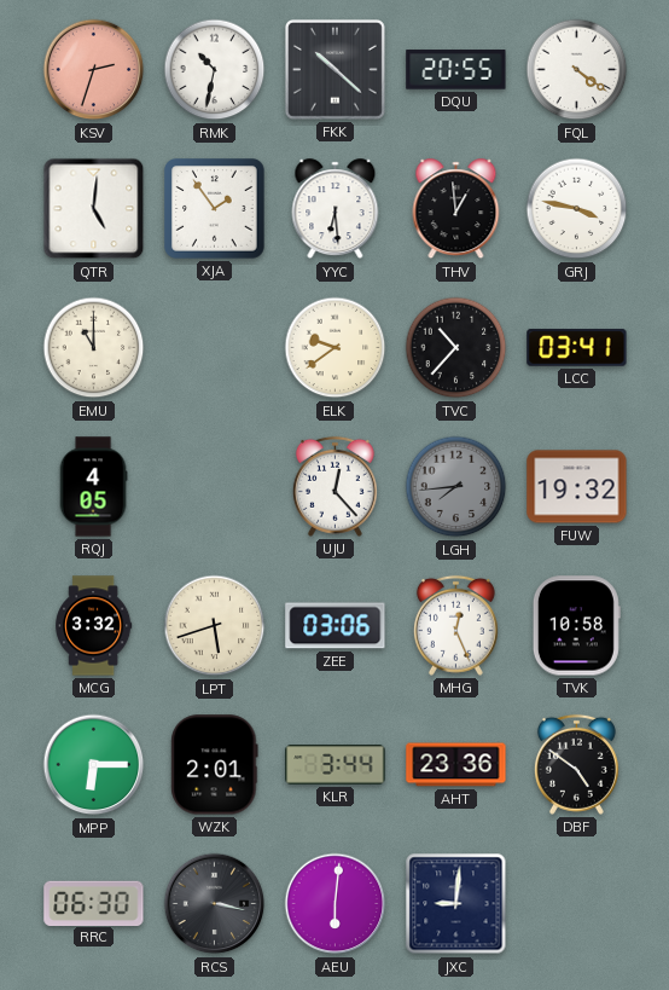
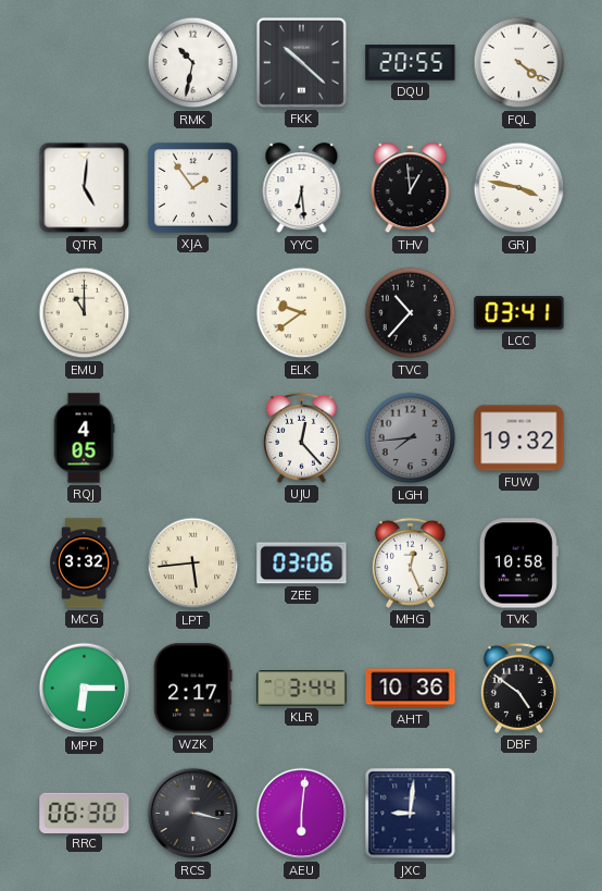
KSV: 2:33 -> none
LPT: 5:42 -> 5:44
WZK: 2:01 -> 2:17
AHT: 23:36 -> 10:36
